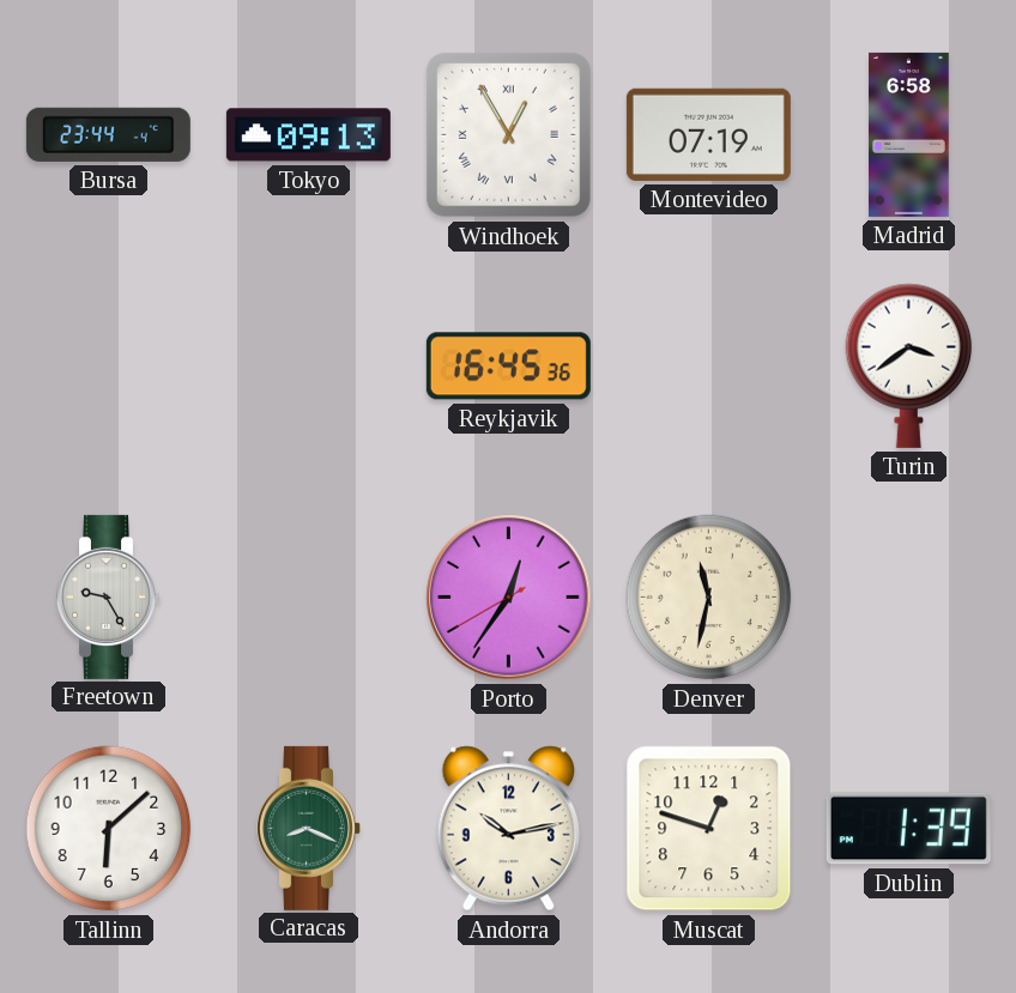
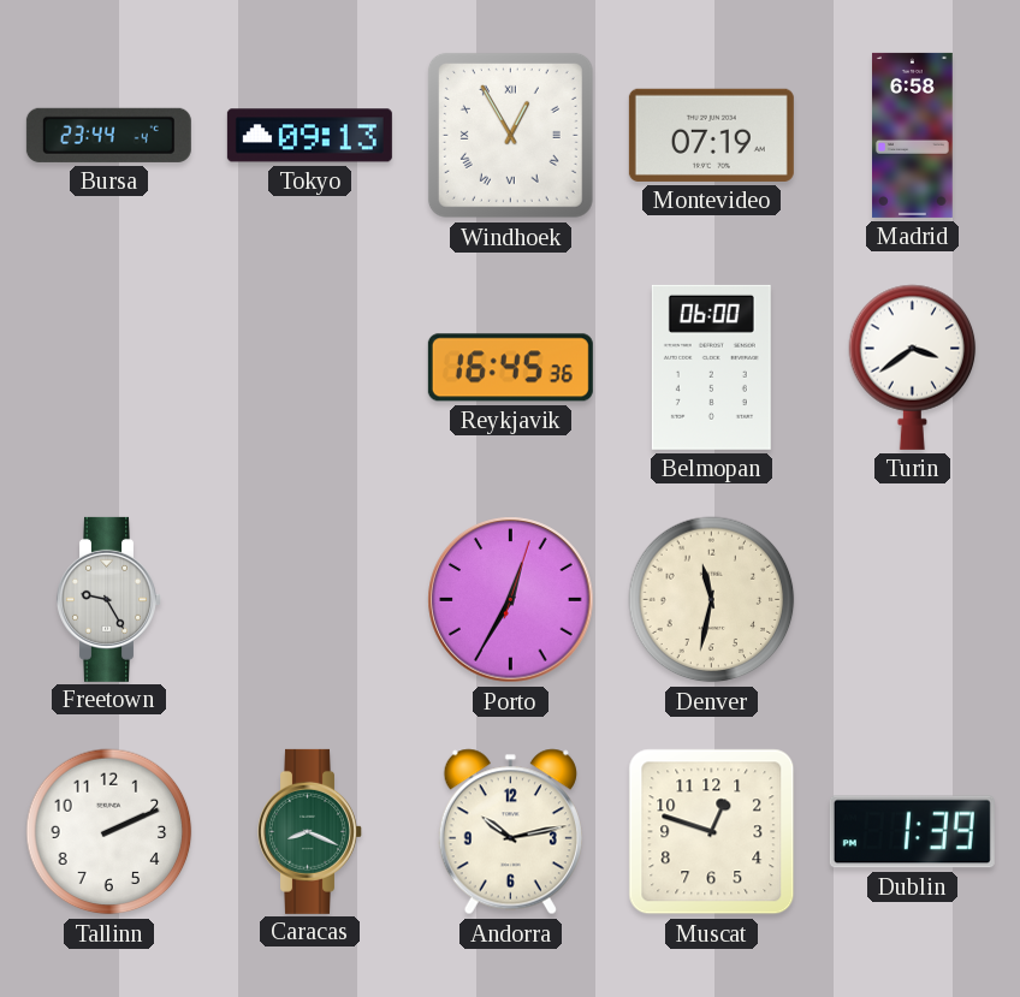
Belmopan: none -> 06:00
Porto: 12:35:40 -> 12:35:03
Tallinn: 6:08 -> 2:11
